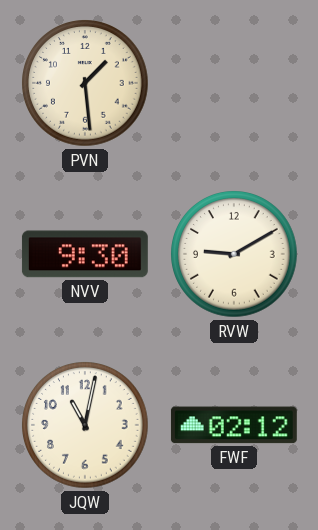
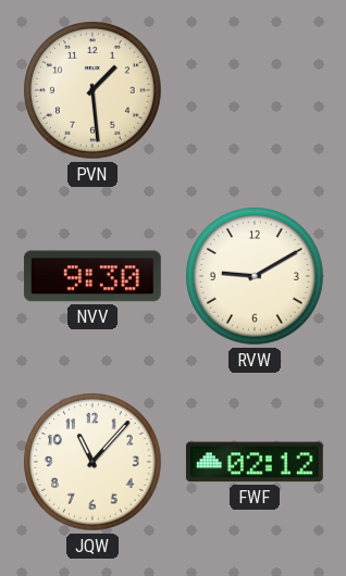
JQW: 11:02 -> 11:07
